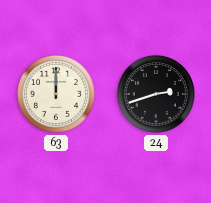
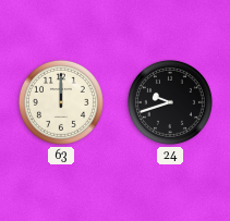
24: 2:42 -> 9:42
